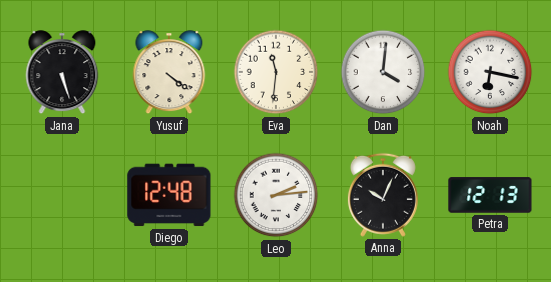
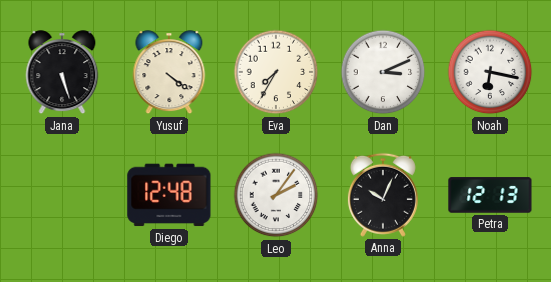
Eva: 11:31 -> 7:35
Dan: 4:01 -> 3:11
Leo: 2:14 -> 2:06
